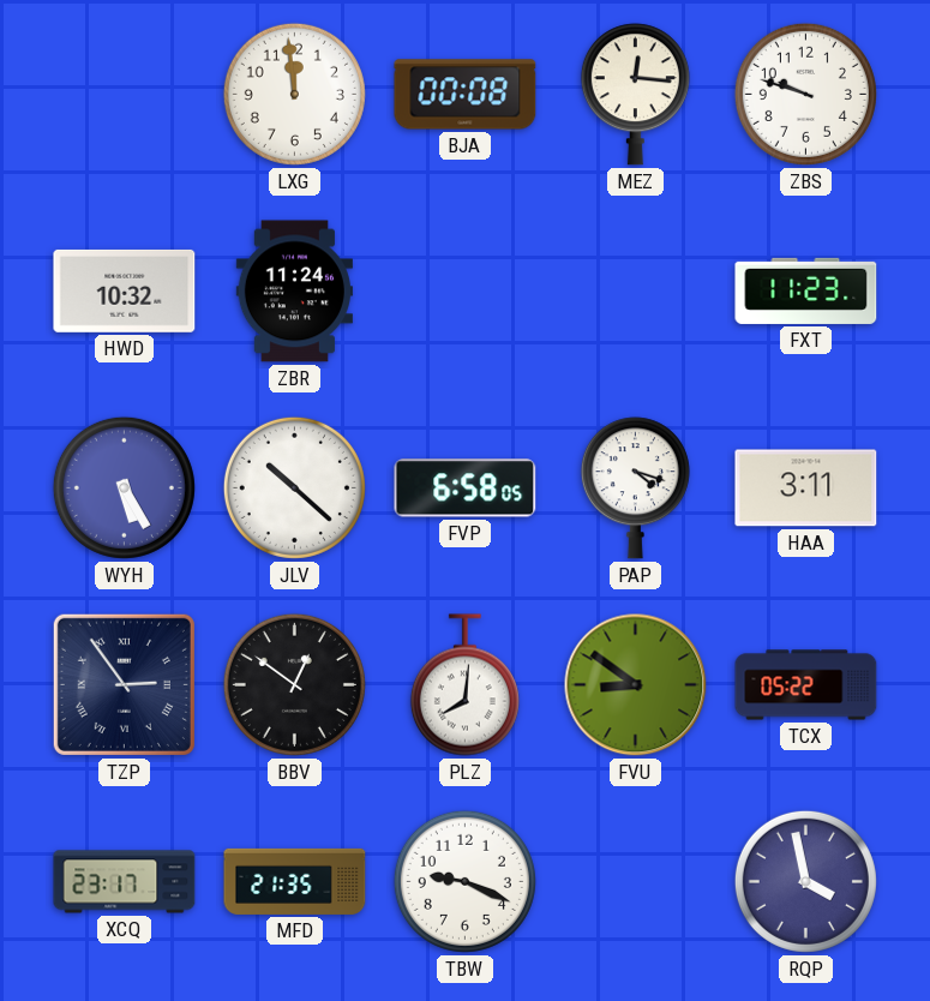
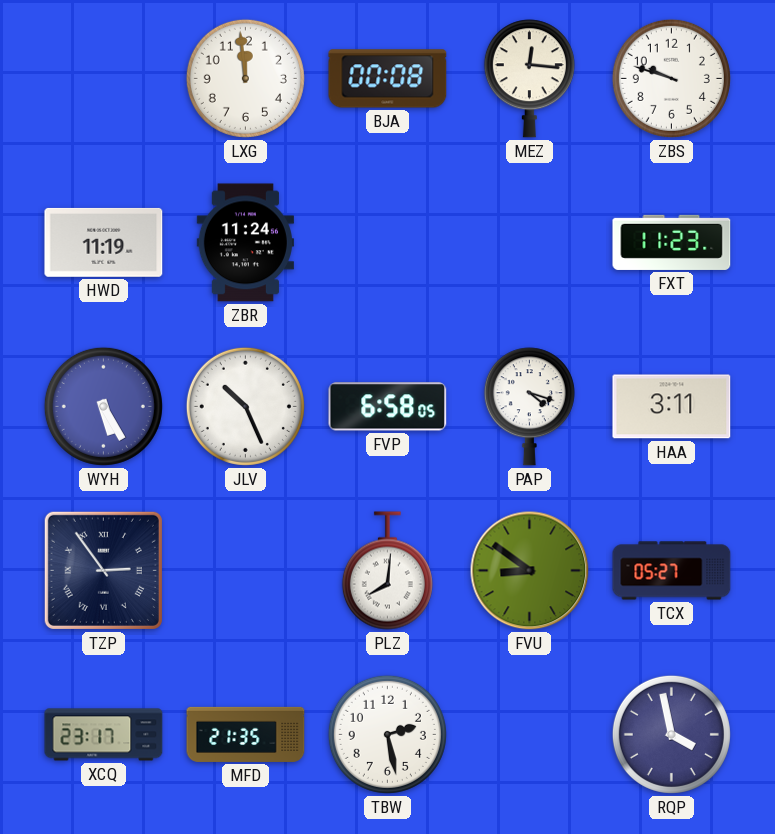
HWD: 10:32 -> 11:19
JLV: 10:22 -> 10:26
BBV: 12:51 -> none
TCX: 05:22 -> 05:27
TBW: 9:19 -> 2:28
